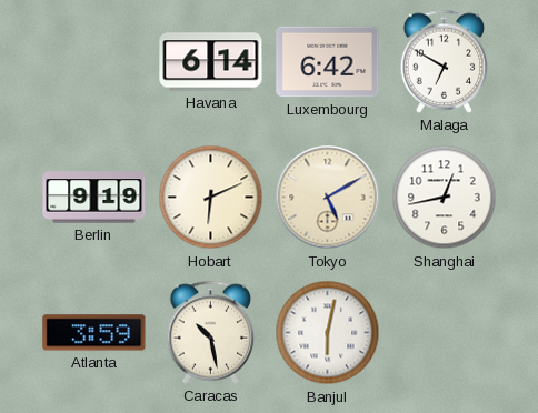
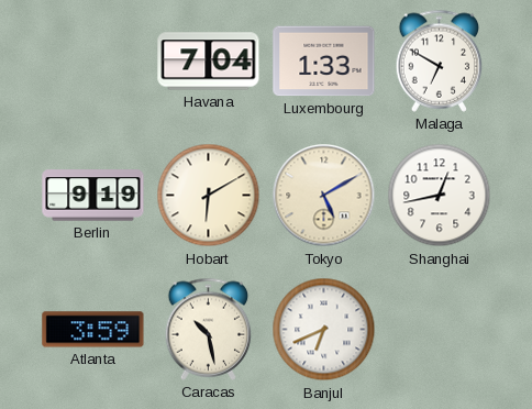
Havana: 6:14 -> 7:04
Luxembourg: 6:42 -> 1:33
Hobart: 6:11 -> 6:10
Banjul: 6:02 -> 6:41
